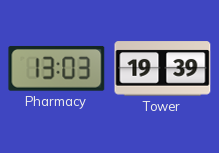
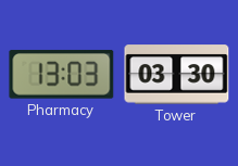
Tower: 19:39 -> 03:30
